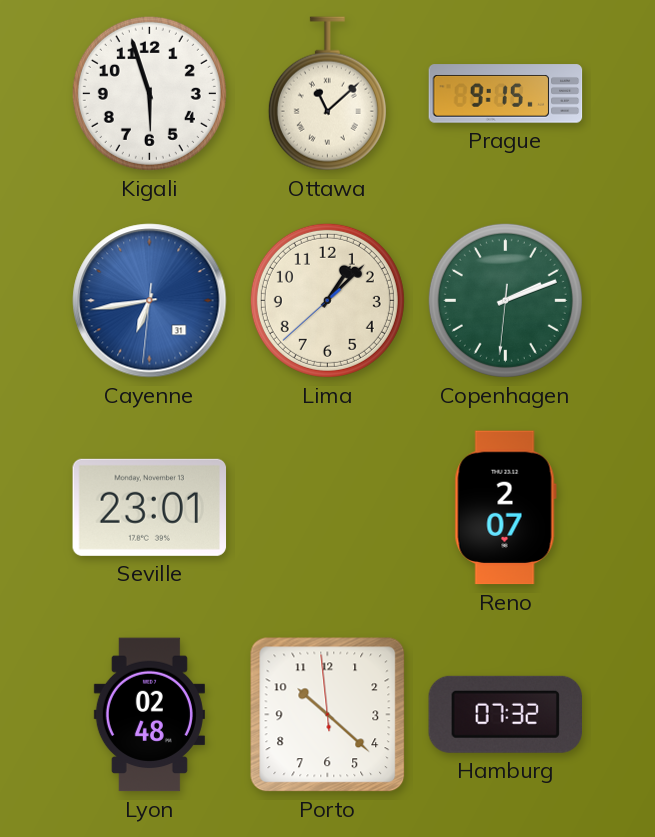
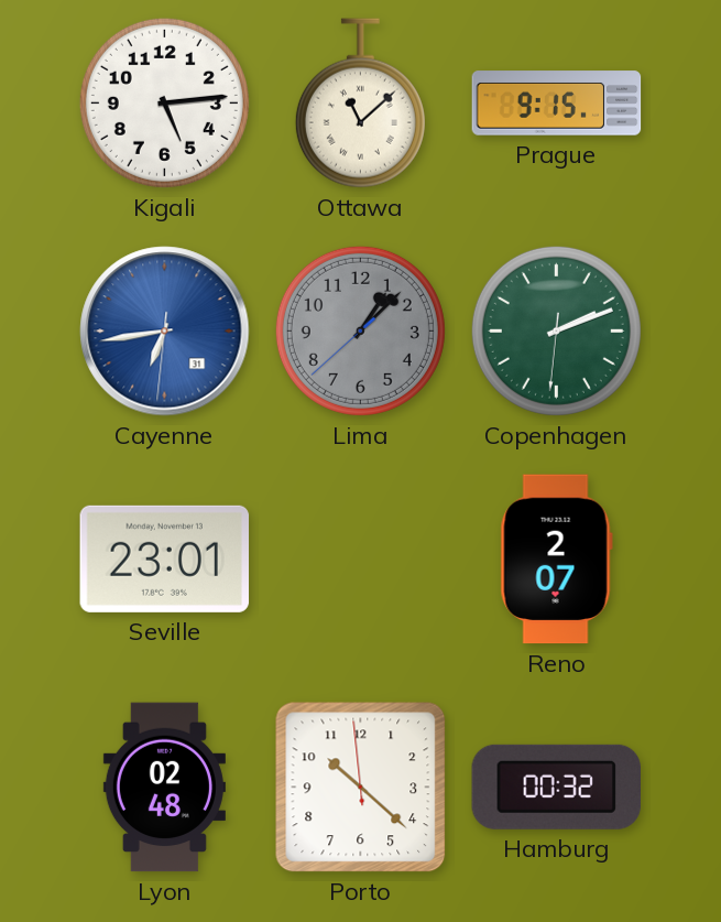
Kigali: 5:57 -> 5:14
Lima dial: cream -> grey
Hamburg: 07:32 -> 00:32
